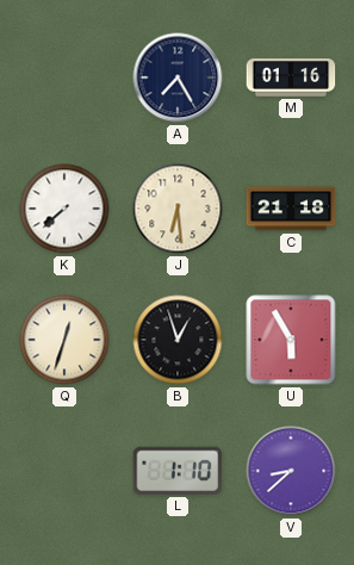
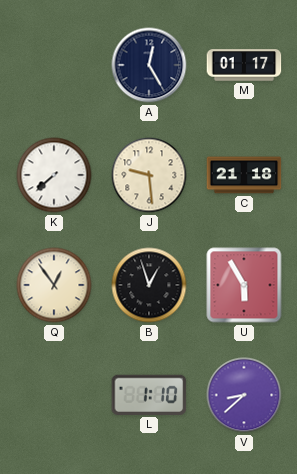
A: 7:25 -> 12:25
M: 01:16 -> 01:17
J: 6:29 -> 9:29
Q: 12:33 -> 12:54
